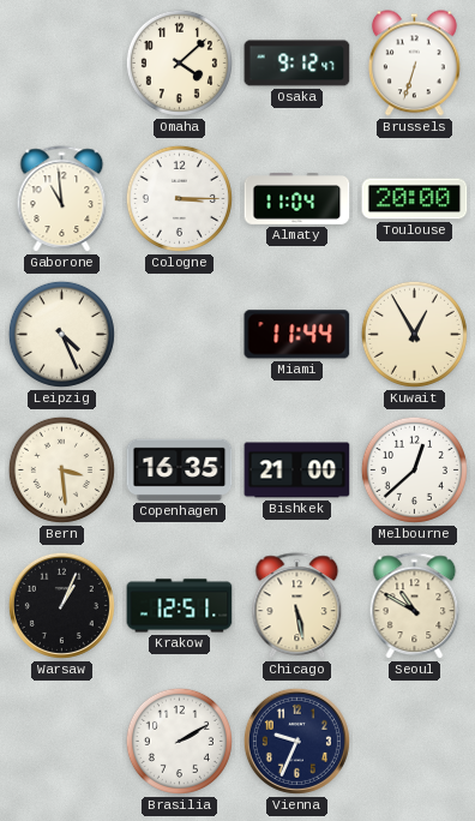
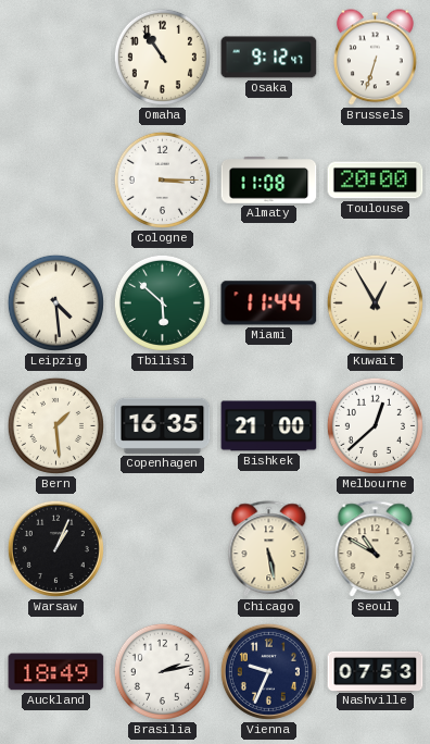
Omaha: 4:08 -> 10:54
Gaborone: 10:59 -> none
Almaty: 11:04 -> 11:08
Leipzig: 4:26 -> 4:29
Tbilisi: none -> 5:52
Bern: 3:29 -> 1:29
Krakow: 12:51 -> none
Auckland: none -> 18:49
Brasilia: 2:10 -> 2:13
Nashville: none -> 07:53
